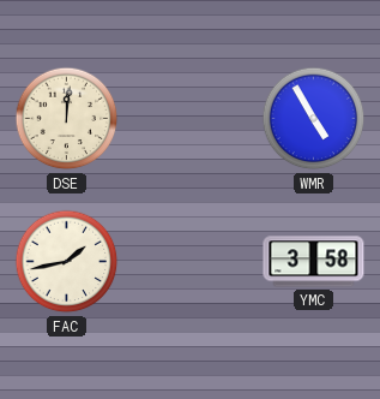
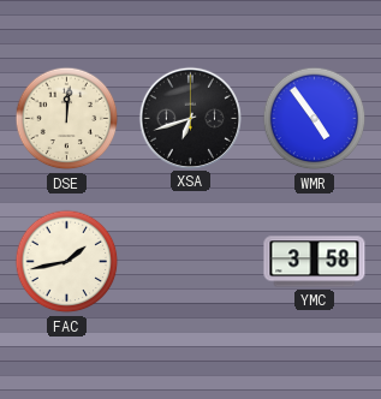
XSA: none -> 6:42
WMR: 4:55 -> 4:54
